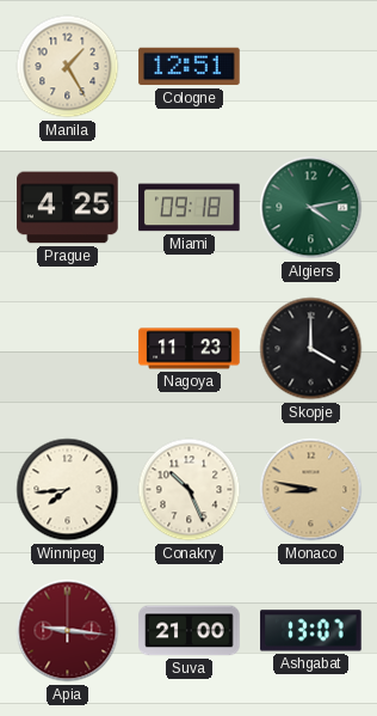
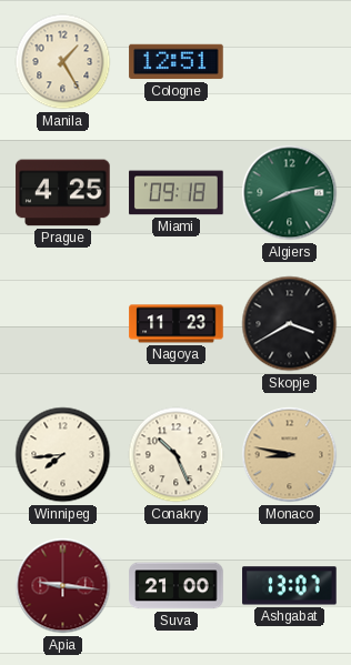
Algiers: 4:13 -> 8:13
Skopje: 4:00 -> 3:40
